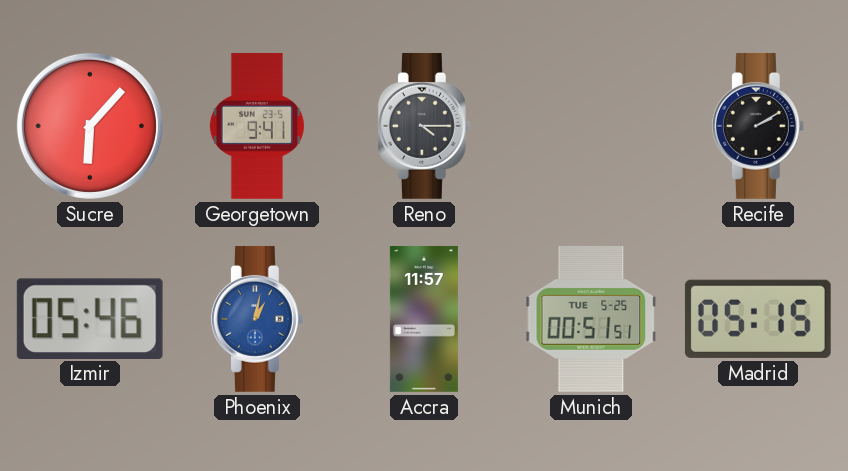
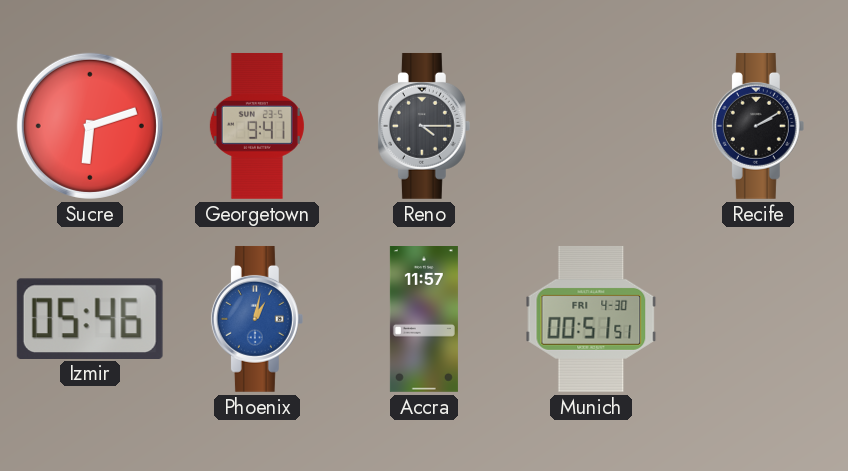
Sucre: 6:07 -> 6:12
Munich date: TUE 5-25 -> FRI 4-30
Madrid: 05:15 -> none
